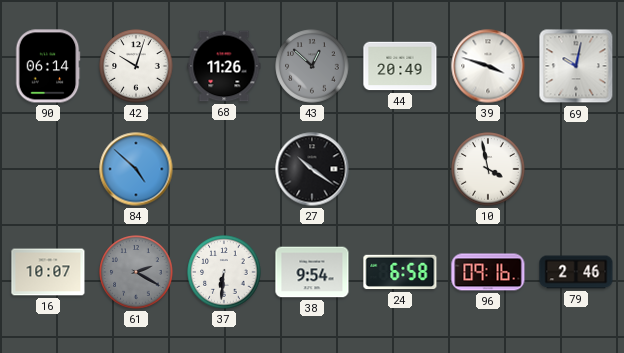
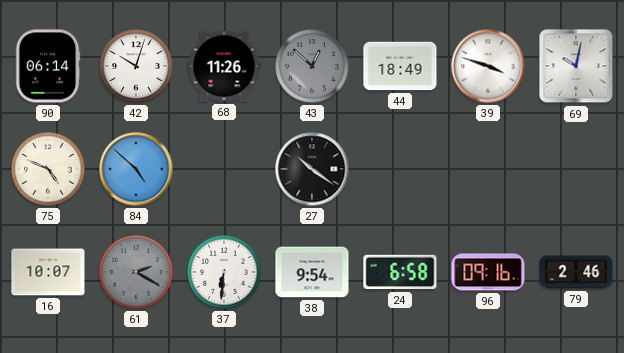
44: 20:49 -> 18:49
75: none -> 4:49
10: 3:58 -> none
